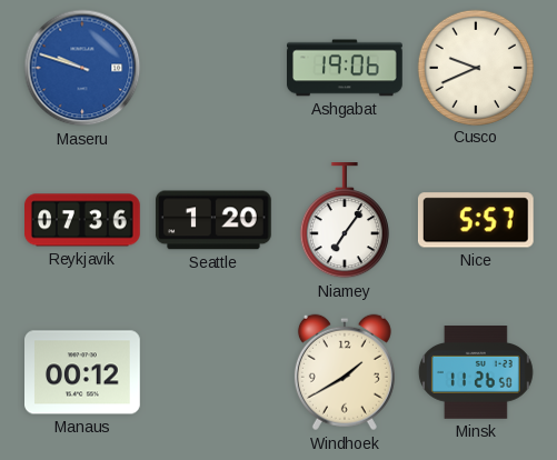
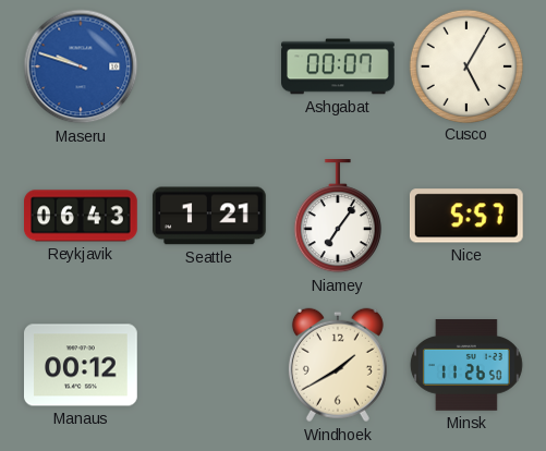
Ashgabat: 19:06 -> 00:07
Cusco: 9:41 -> 5:05
Reykjavik: 07:36 -> 06:43
Seattle: 1:20 -> 1:21
